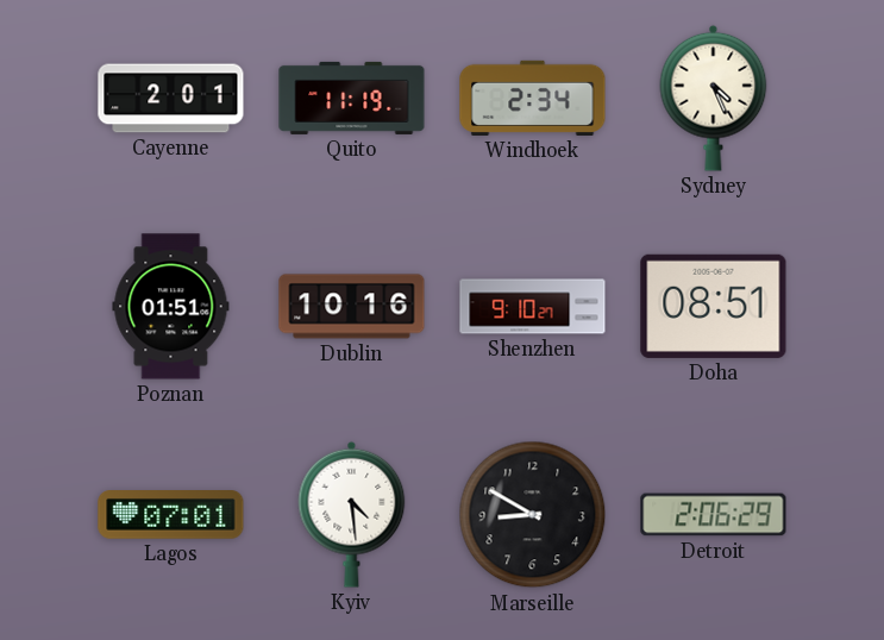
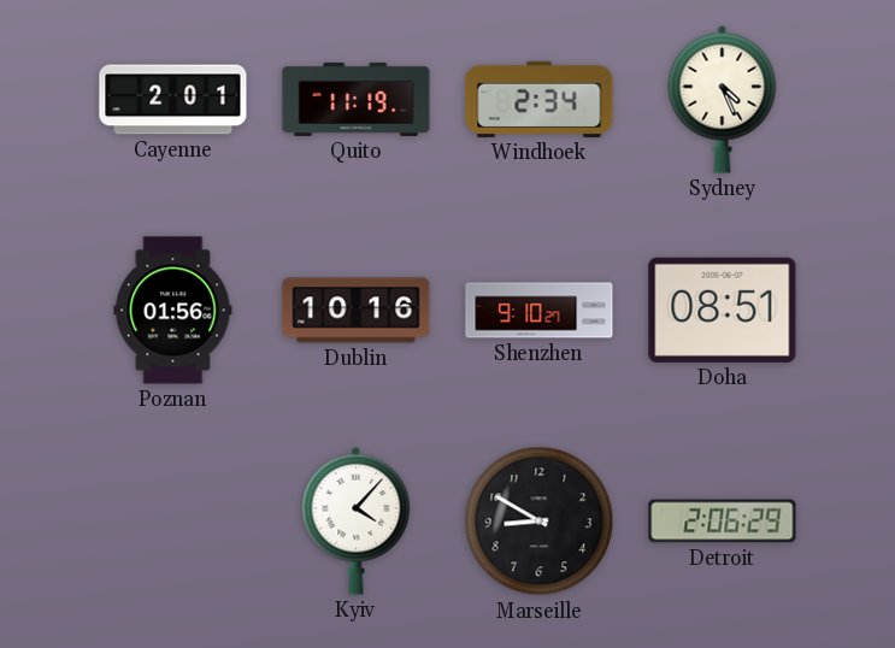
Poznan: 01:51 -> 01:56
Lagos: 07:01 -> none
Kyiv: 4:29 -> 4:07
